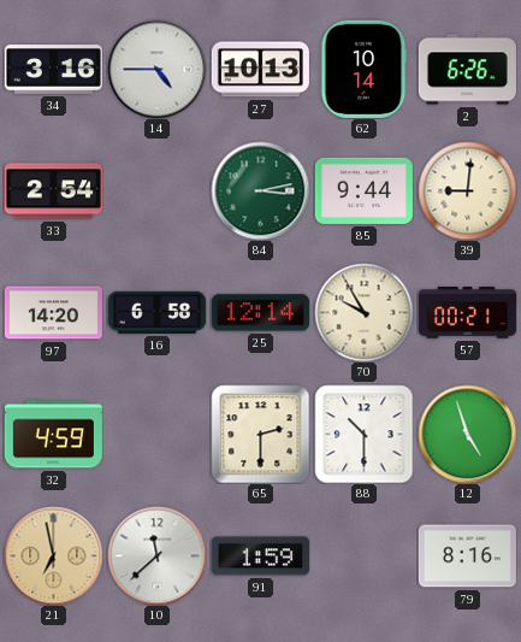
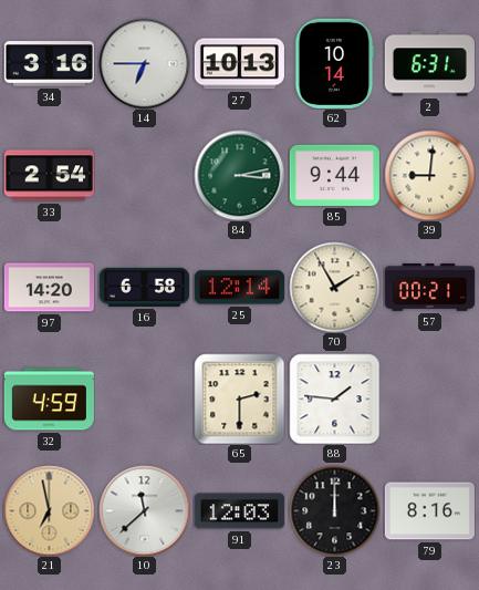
14: 4:45 -> 6:45
2: 6:26 -> 6:31
70: 9:55 -> 1:55
88: 10:30 -> 1:46
12: 4:57 -> none
91: 1:59 -> 12:03
23: none -> 12:00
